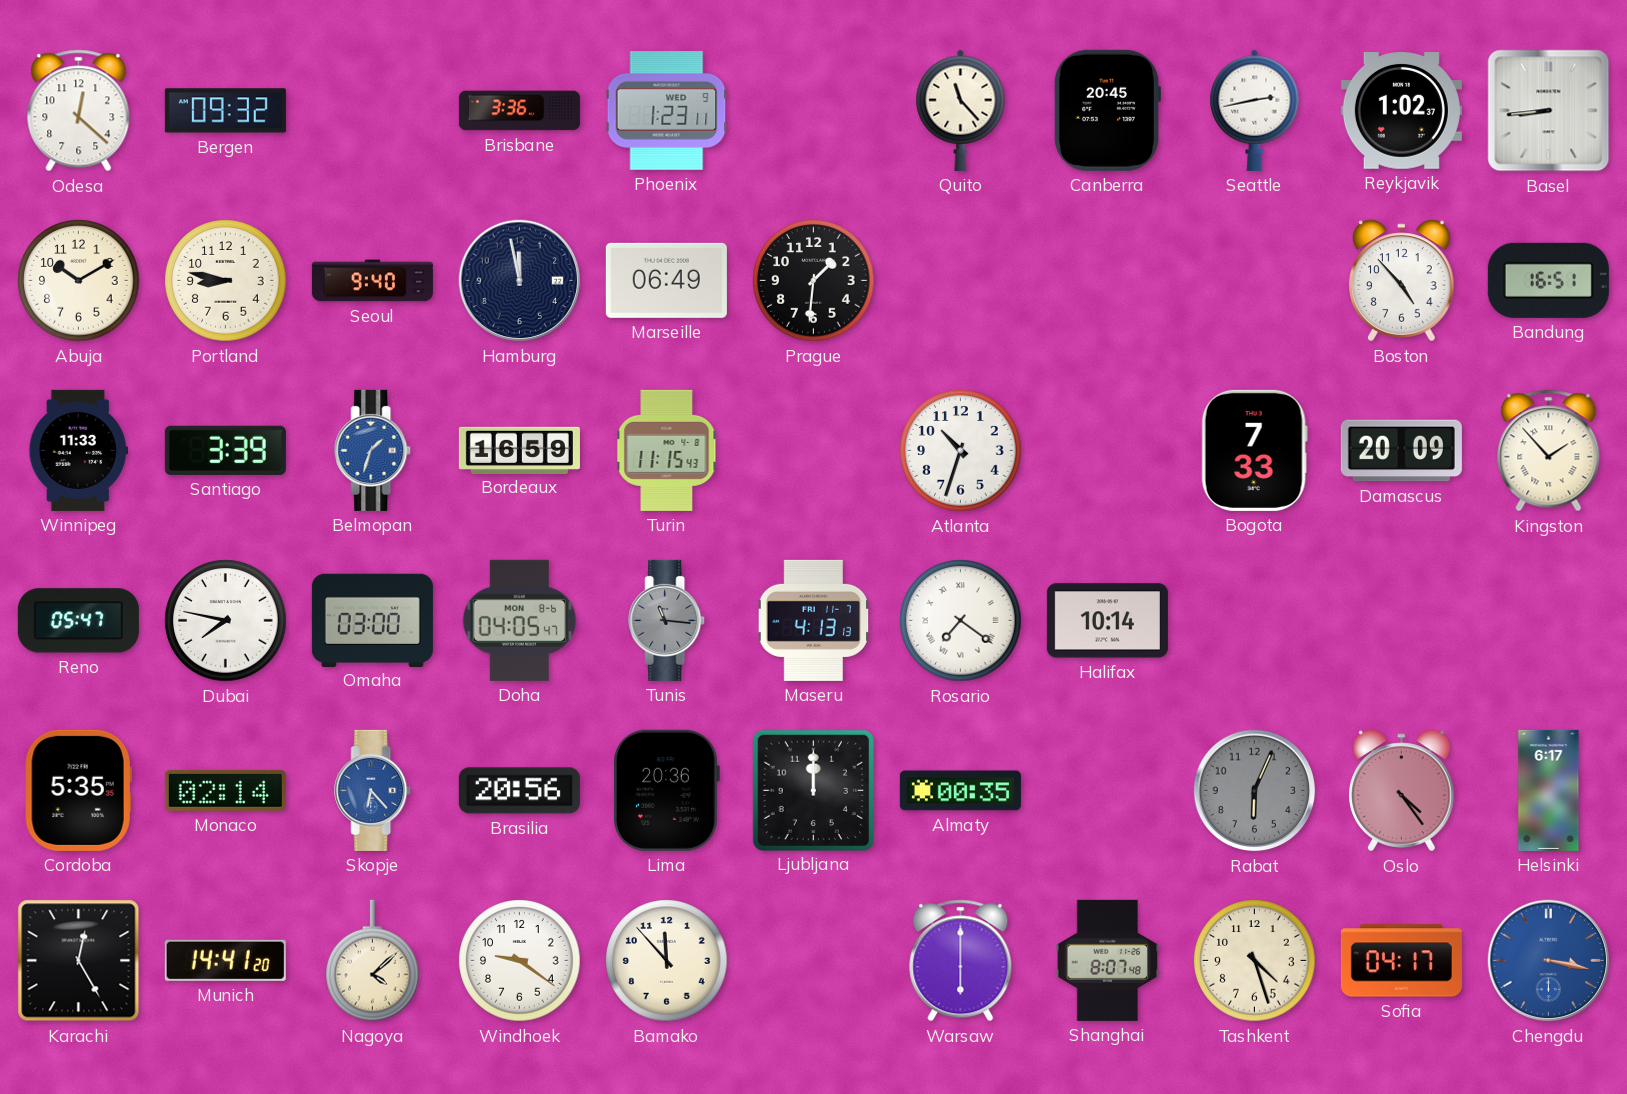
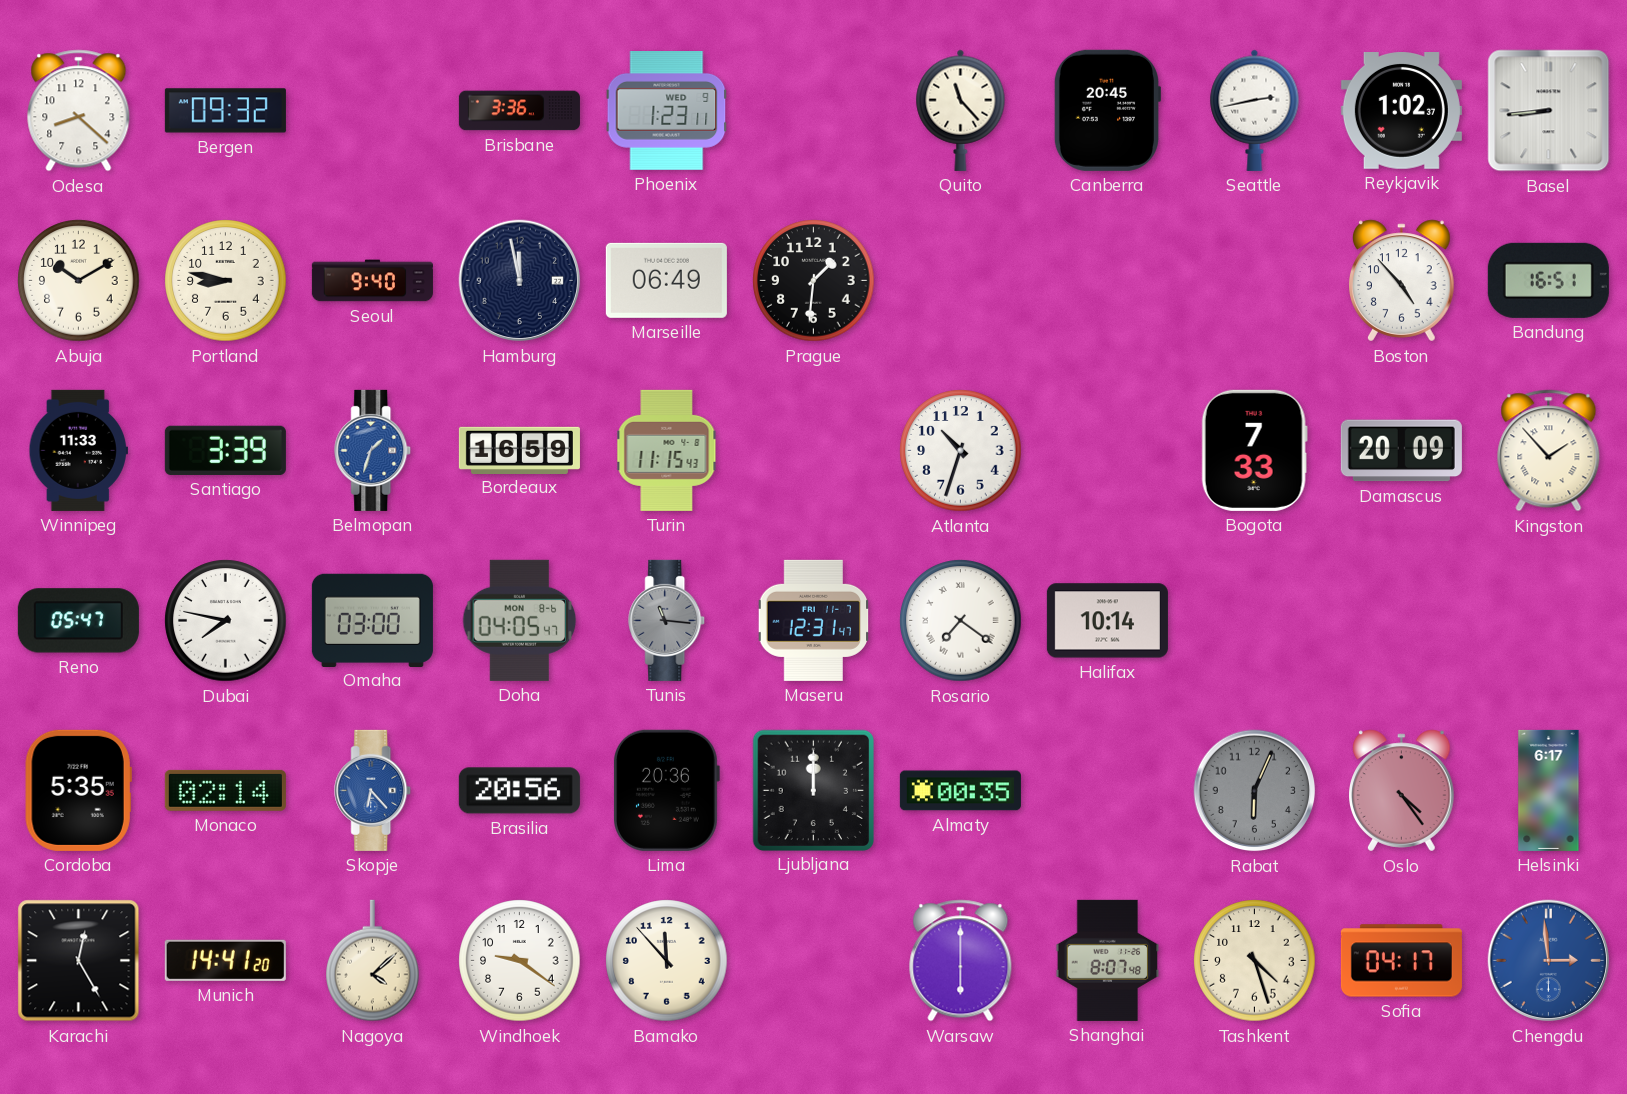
Odesa: 12:22 -> 8:22
Maseru: 4:13 -> 12:31
Chengdu: 3:17 -> 2:59
